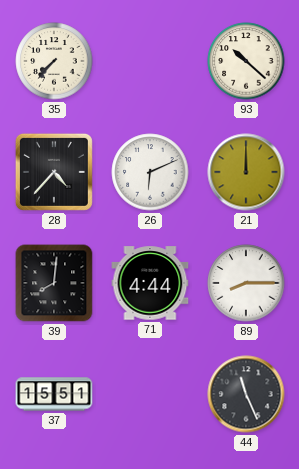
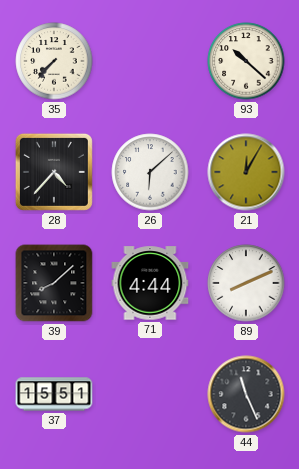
26: 6:11 -> 6:08
21: 12:00 -> 12:05
39: 8:01 -> 8:08
89: 8:15 -> 8:11
